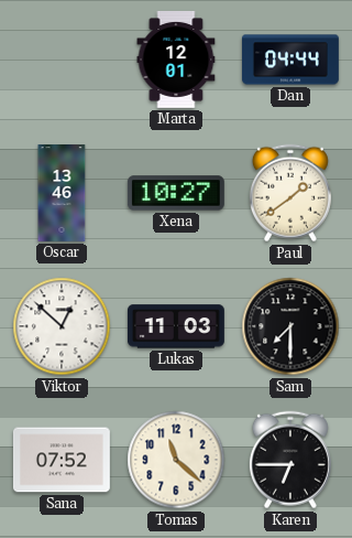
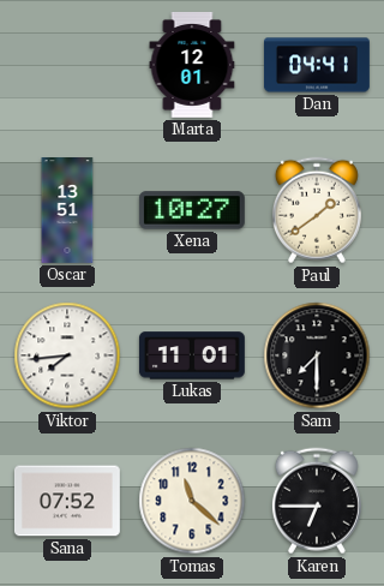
Dan: 04:44 -> 04:41
Oscar: 13:46 -> 13:51
Viktor: 12:52 -> 7:44
Lukas: 11:03 -> 11:01
